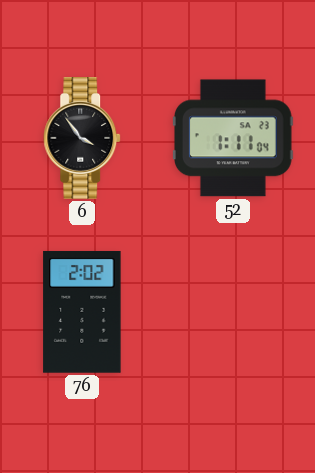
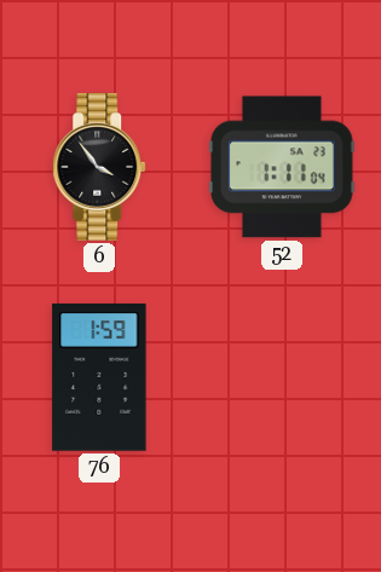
76: 2:02 -> 1:59
